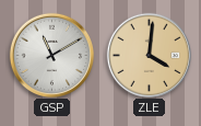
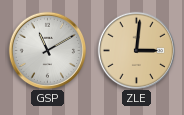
ZLE: 4:01 -> 3:01
